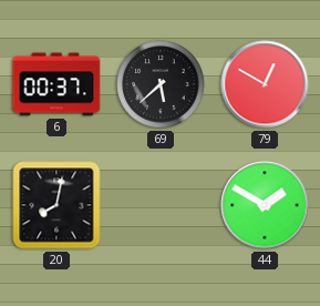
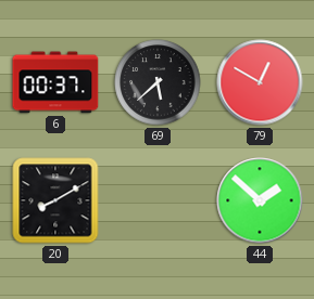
20: 8:02 -> 8:10
44: 1:50 -> 1:52
